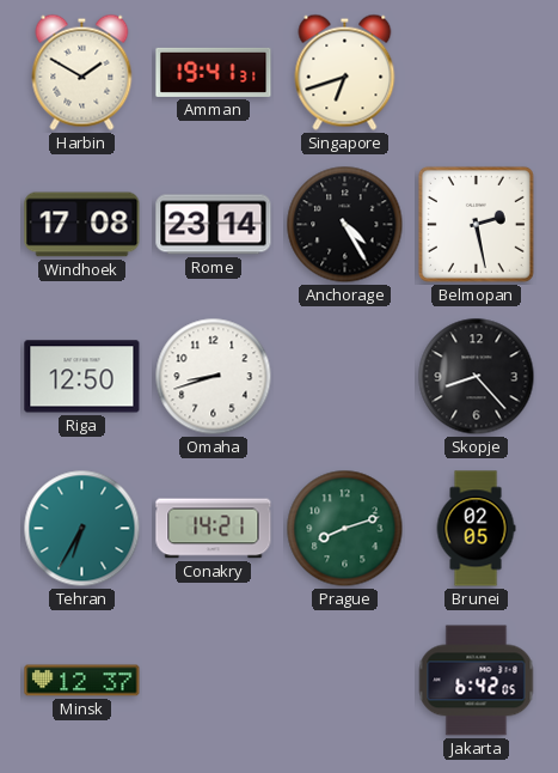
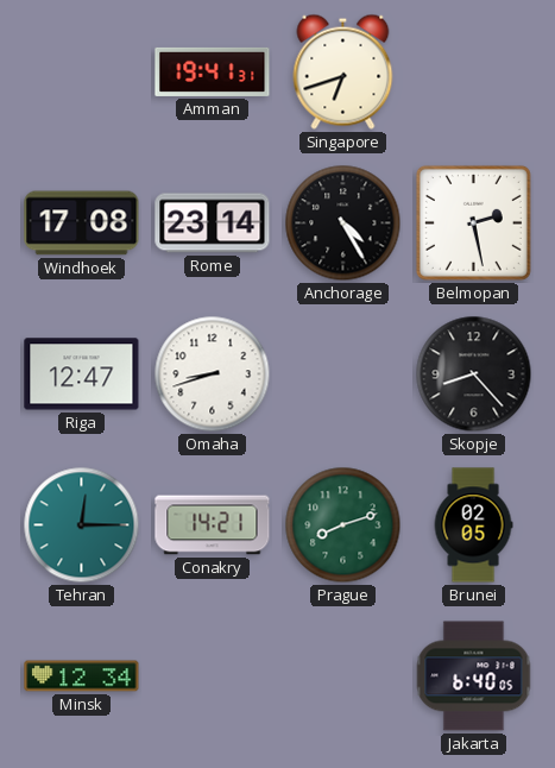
Harbin: 1:50 -> none
Riga: 12:50 -> 12:47
Tehran: 6:35 -> 12:15
Minsk: 12:37 -> 12:34
Jakarta: 6:42 -> 6:40
